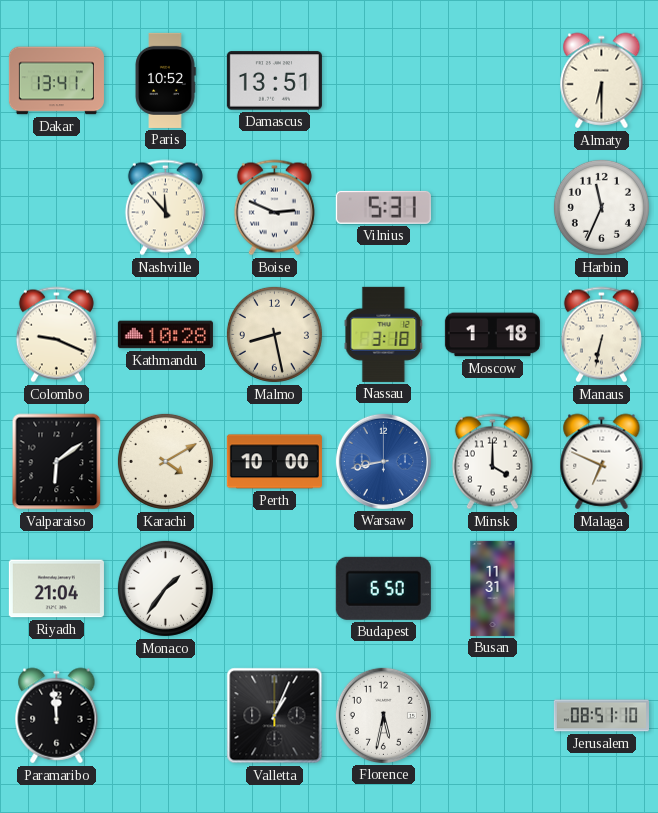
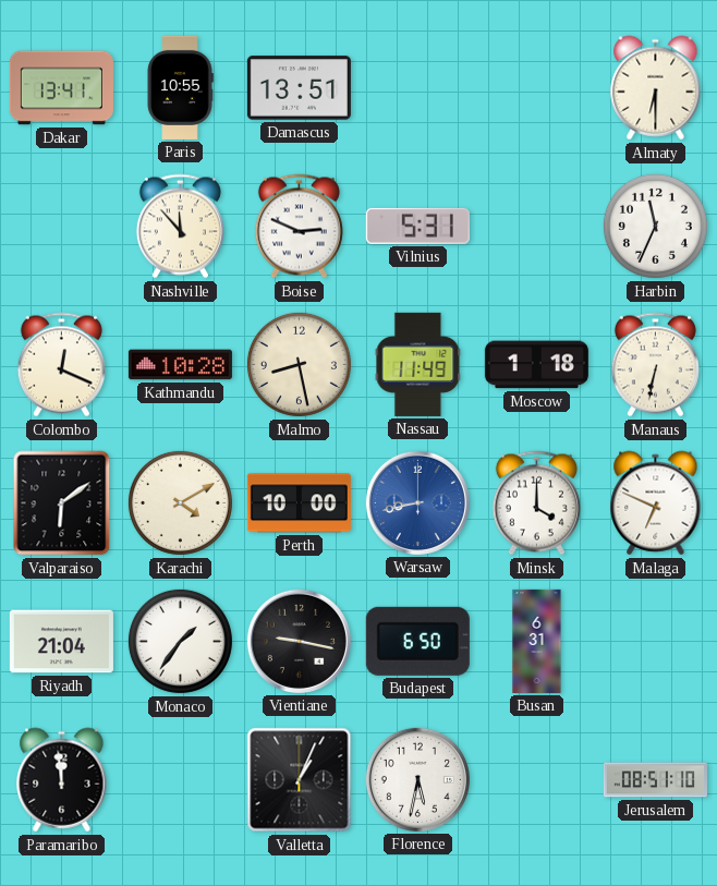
Paris: 10:52 -> 10:55
Colombo: 9:19 -> 12:19
Nassau: 3:18 -> 11:49
Vientiane: none -> 9:17
Busan: 11:31 -> 6:31
